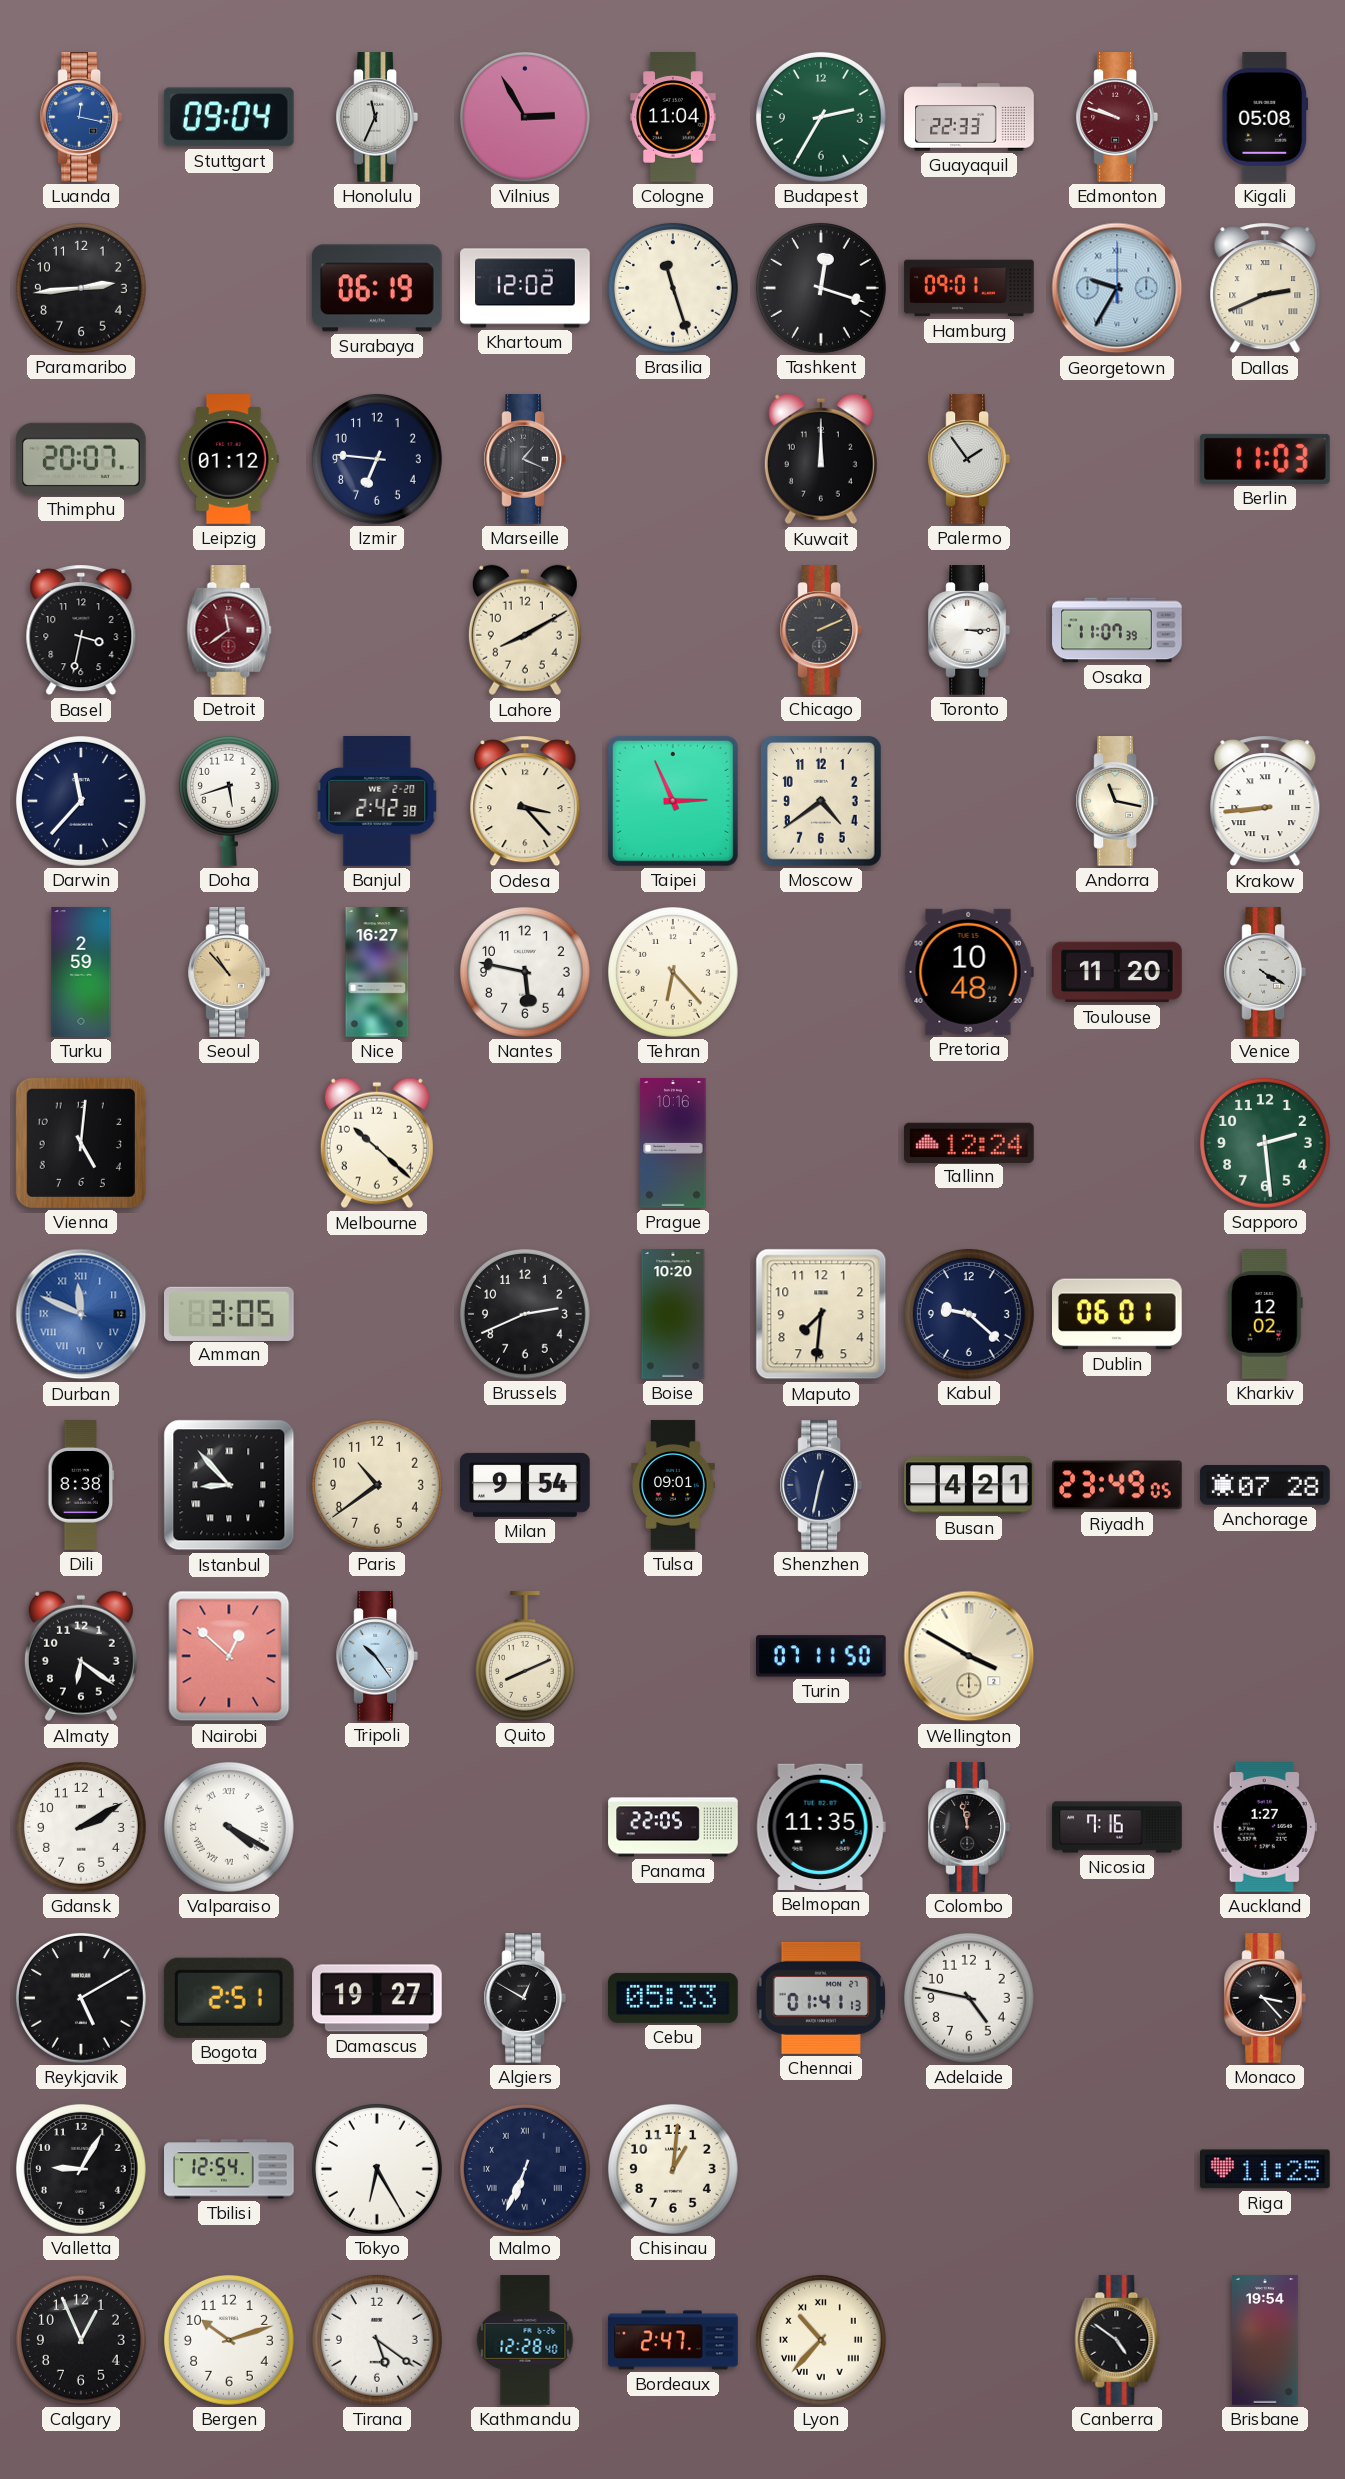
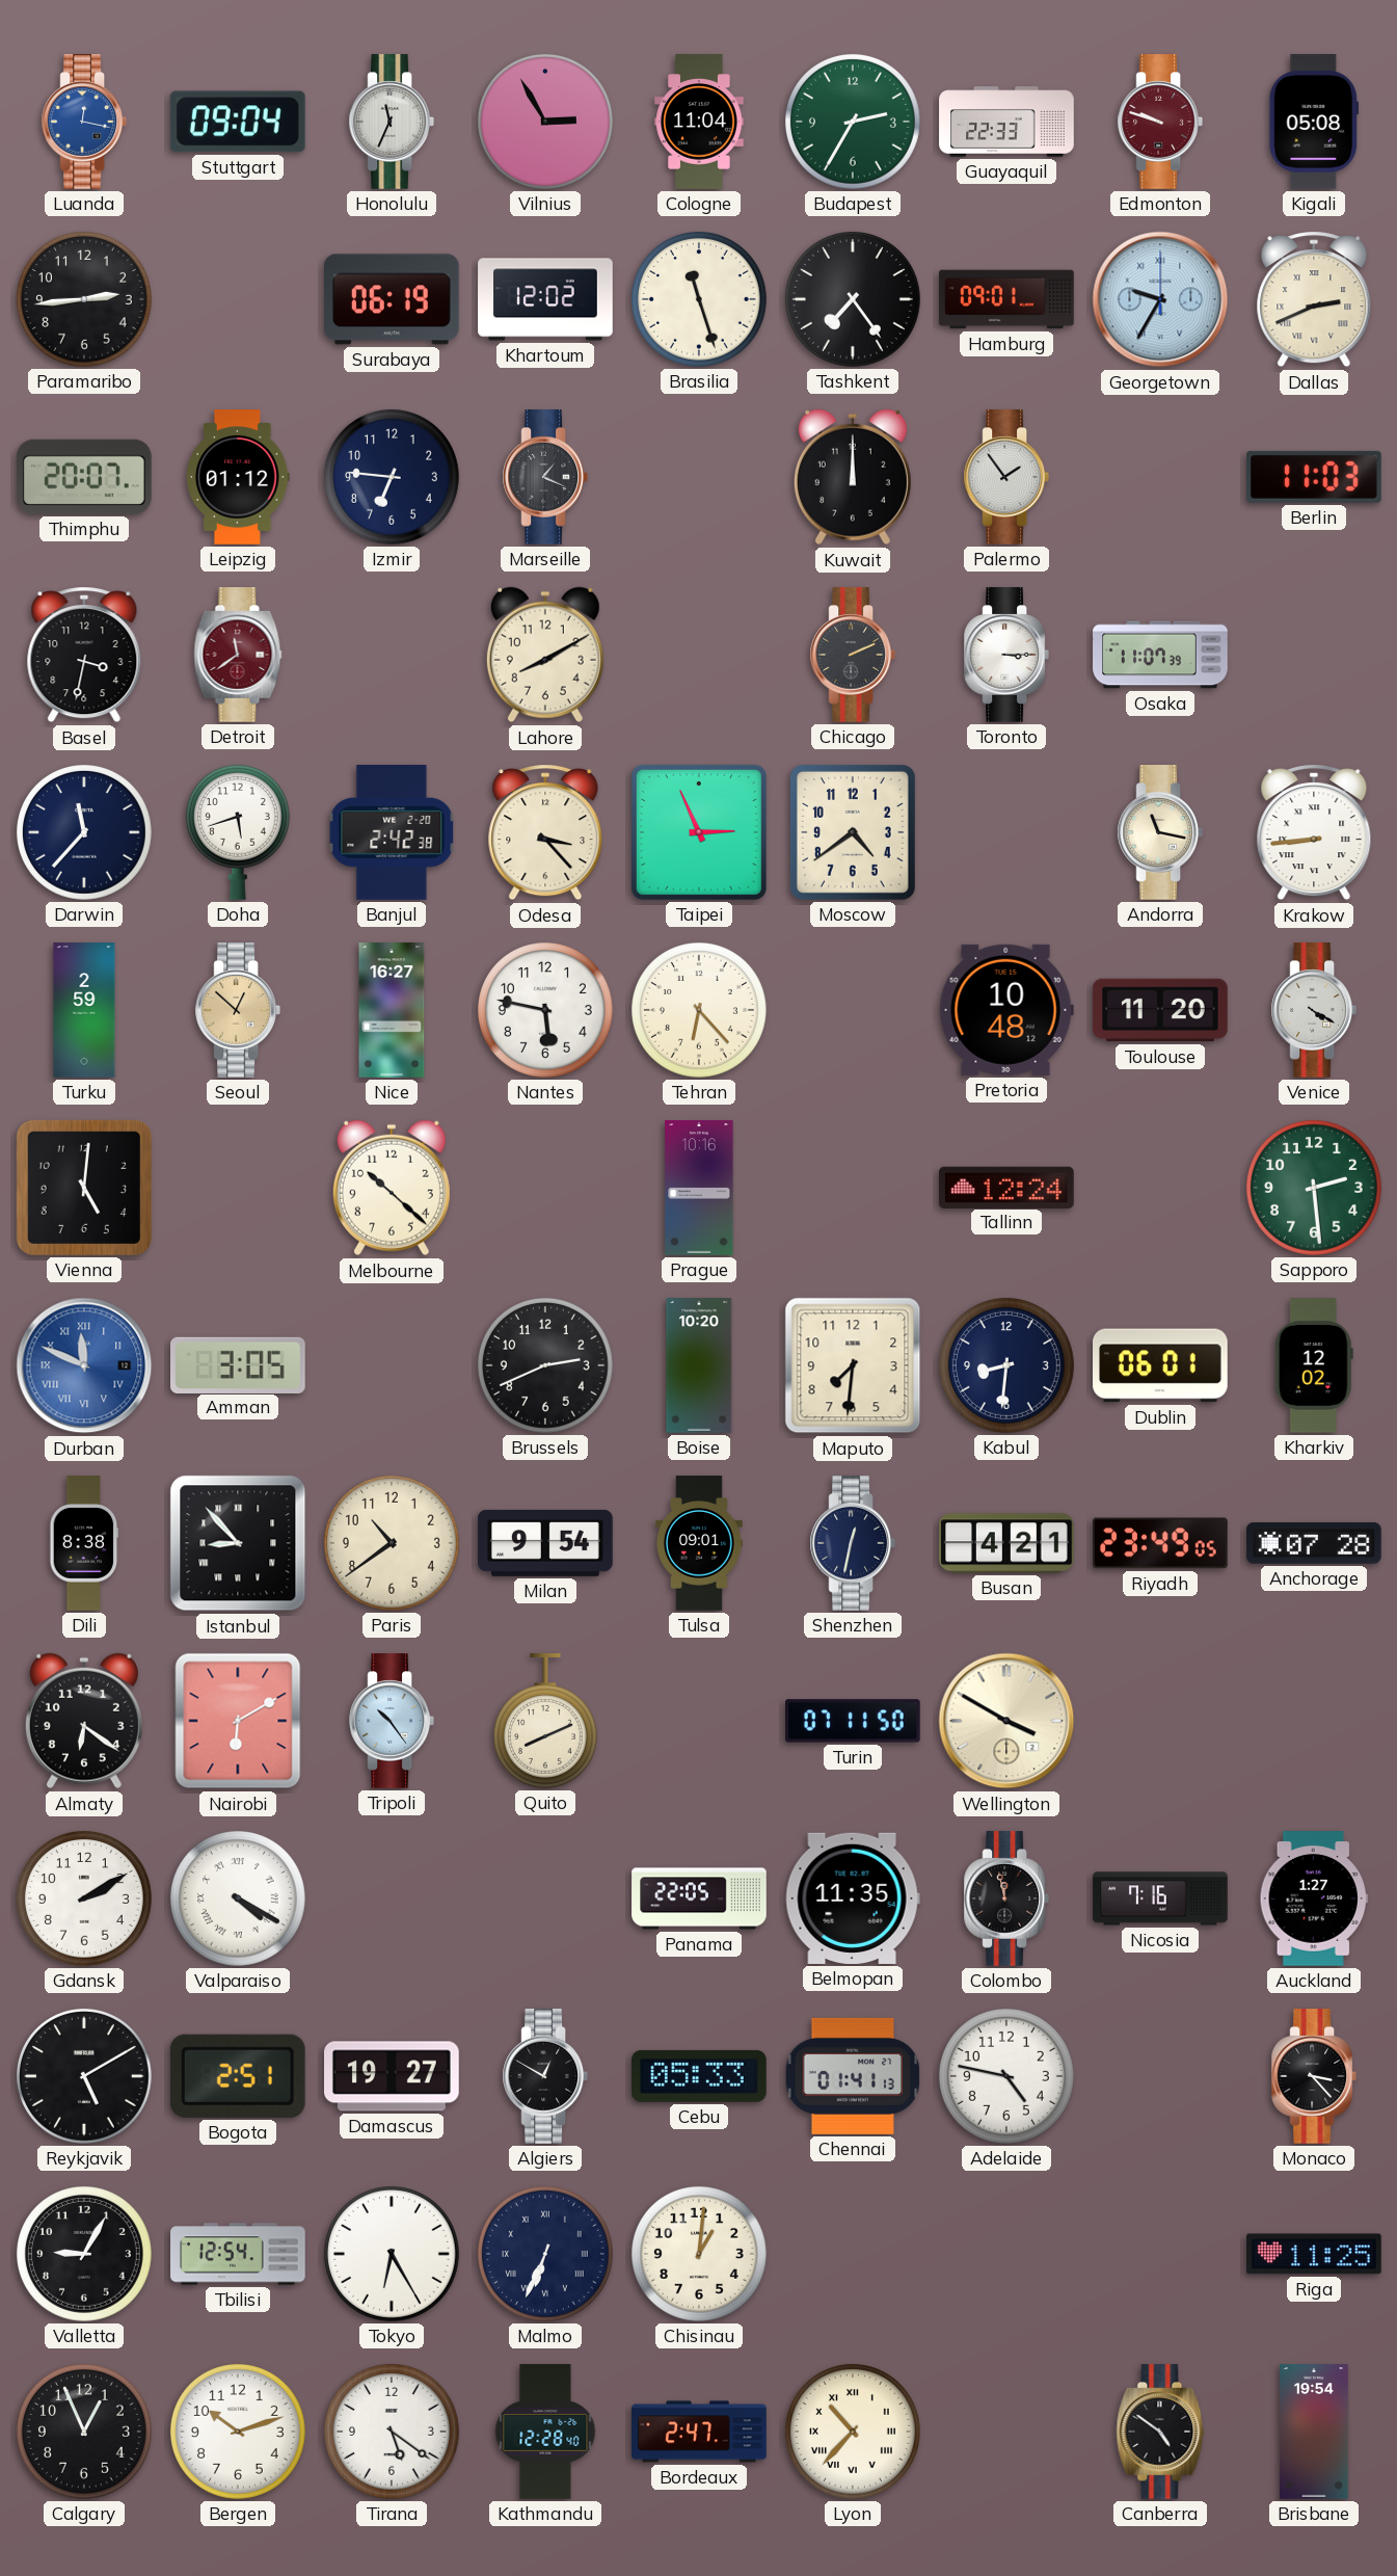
Tashkent: 12:18 -> 7:24
Seoul: 10:53 -> 12:52
Kabul: 9:22 -> 8:31
Nairobi: 12:52 -> 6:10
